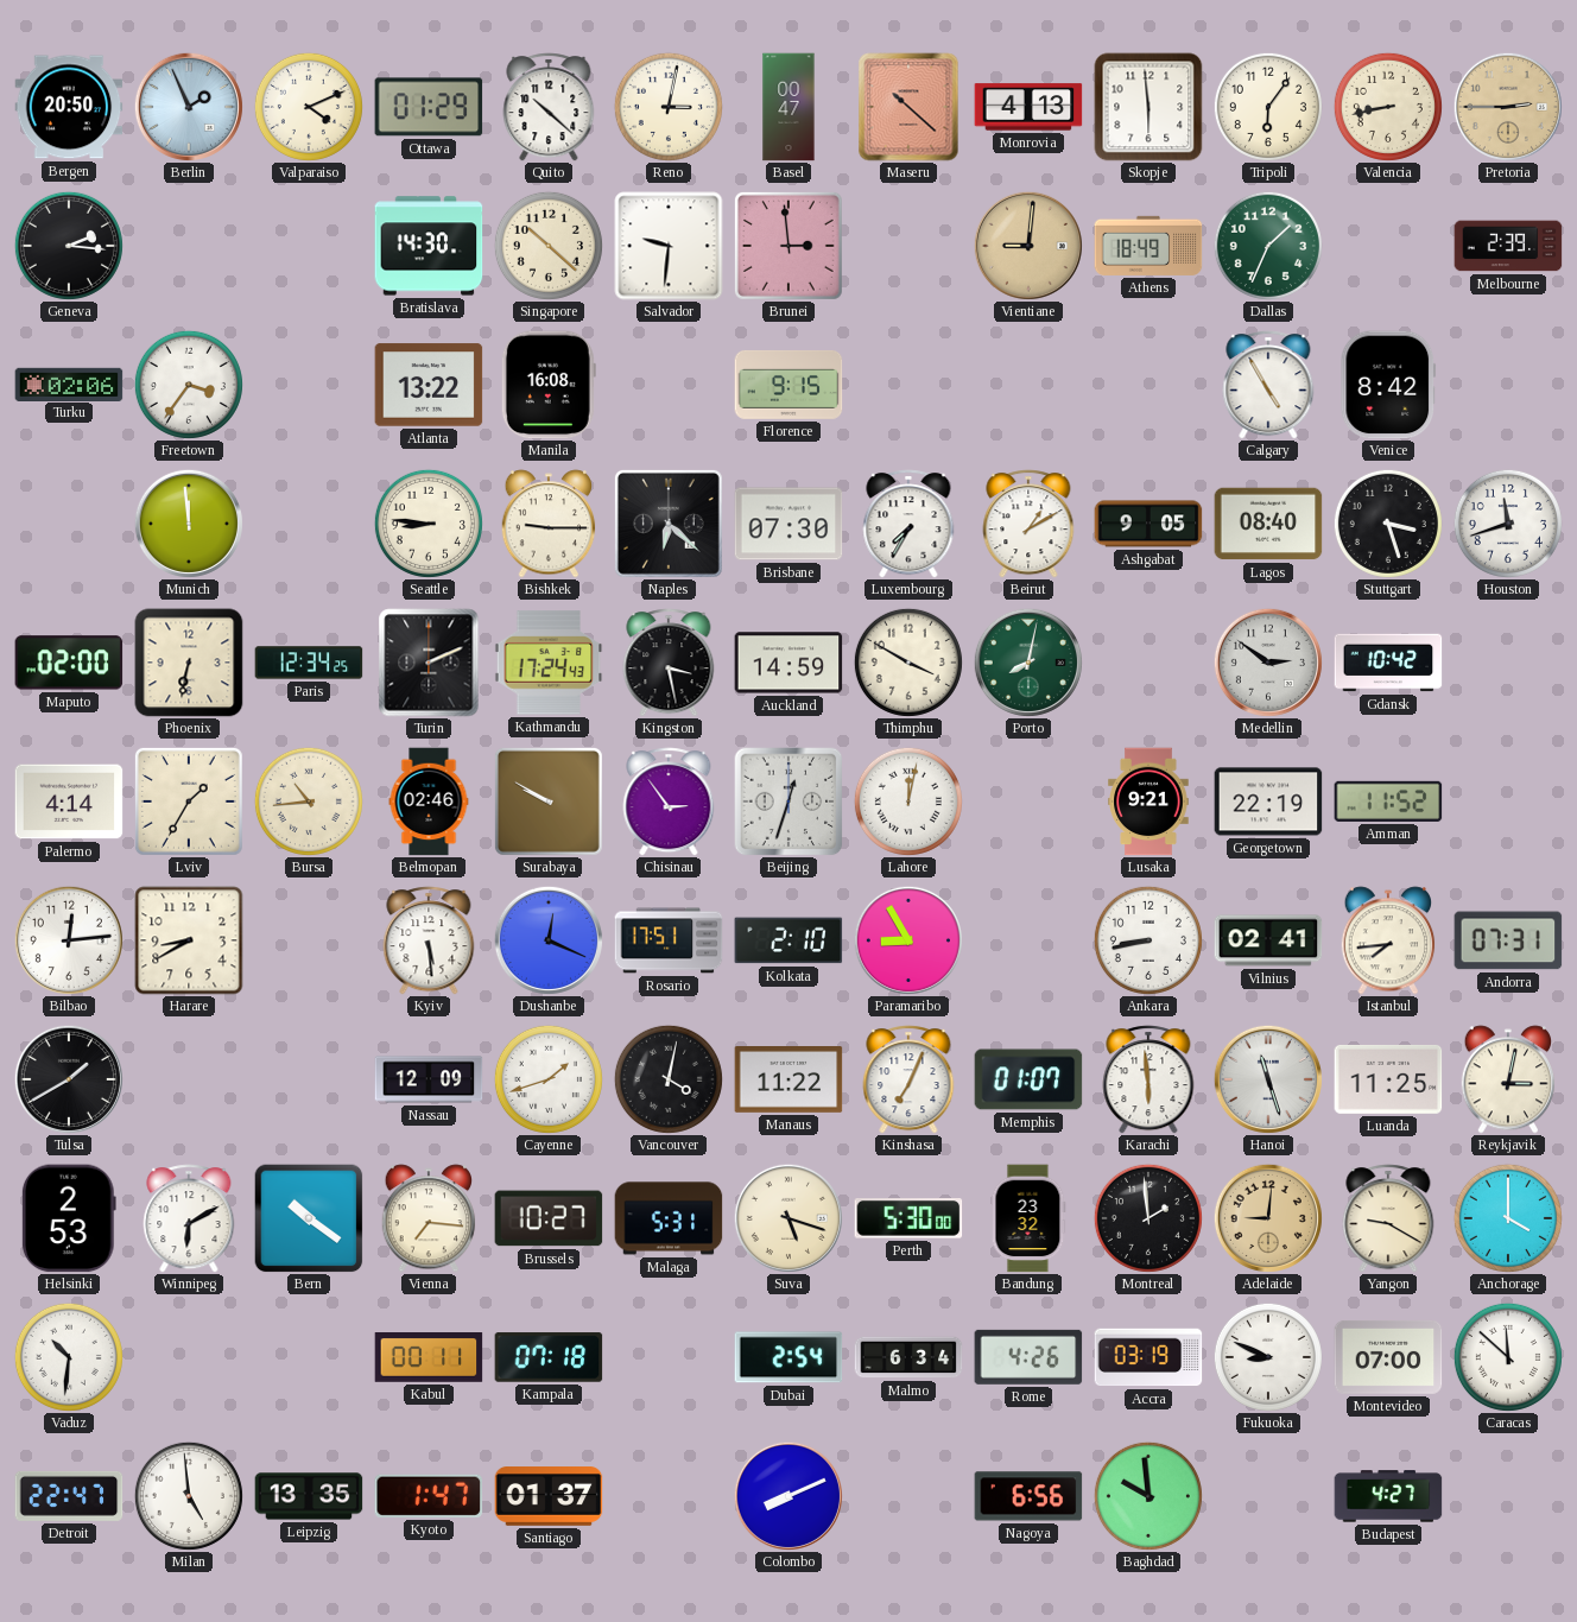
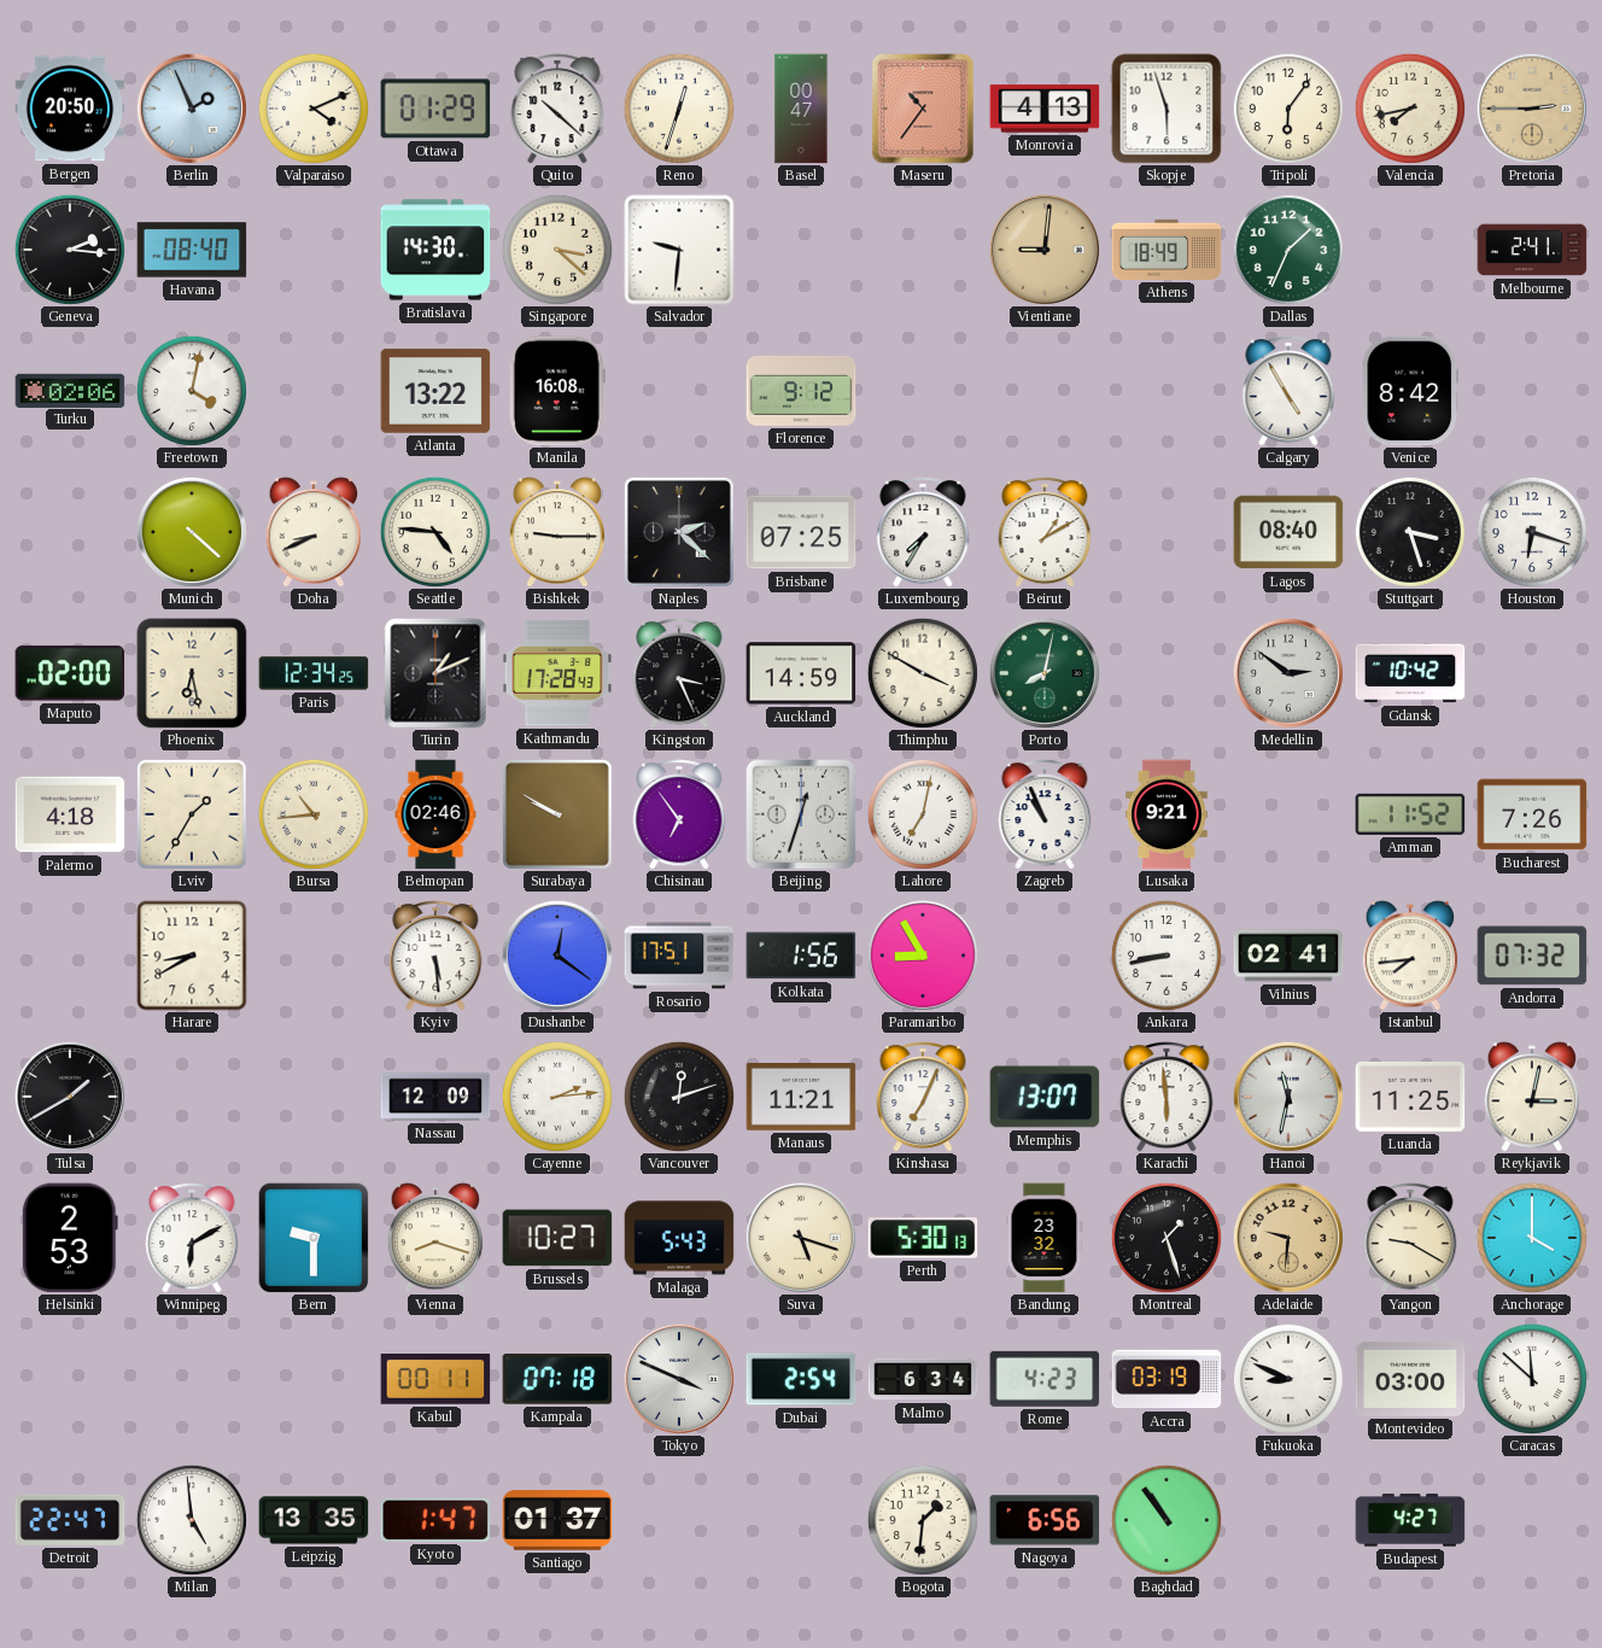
Reno: 3:02 -> 12:33
Maseru: 10:22 -> 10:36
Skopje: 5:59 -> 5:57
Valencia: 8:43 -> 7:43
Havana: none -> 08:40
Singapore: 10:22 -> 3:22
Brunei: 2:59 -> none
Melbourne: 2:39 -> 2:41
Freetown: 3:36 -> 4:02
Florence: 9:15 -> 9:12
Munich: 11:59 -> 4:22
Doha: none -> 8:41
Seattle: 8:46 -> 4:46
Naples: 6:22 -> 2:22
Brisbane: 07:30 -> 07:25
Ashgabat: 9:05 -> none
Houston: 11:42 -> 6:18
Phoenix: 6:32 -> 6:28
Turin: 2:11 -> 1:11
Kathmandu: 17:24 -> 17:28
Kingston: 3:28 -> 3:26
Palermo: 4:14 -> 4:18
Chisinau: 2:54 -> 6:54
Lahore: 12:02 -> 7:02
Zagreb: none -> 10:56
Georgetown: 22:19 -> none
Bucharest: none -> 7:26
Bilbao: 12:14 -> none
Dushanbe: 12:19 -> 12:21
Kolkata: 2:10 -> 1:56
Andorra: 07:31 -> 07:32
Cayenne: 1:42 -> 2:14
Vancouver: 4:02 -> 12:12
Manaus: 11:22 -> 11:21
Memphis: 01:07 -> 13:07
Hanoi: 11:27 -> 11:32
Bern: 10:21 -> 9:30
Vienna: 7:16 -> 8:18
Malaga: 5:31 -> 5:43
Perth: 5:30:00 -> 5:30:13
Montreal: 1:59 -> 1:27
Adelaide: 9:01 -> 9:31
Vaduz: 10:31 -> none
Tokyo: none -> 3:49
Rome: 4:26 -> 4:23
Montevideo: 07:00 -> 03:00
Colombo: 8:11 -> none
Bogota: none -> 1:31
Baghdad: 9:59 -> 10:54
